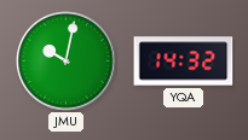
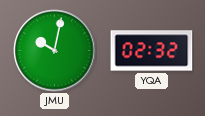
YQA: 14:32 -> 02:32
